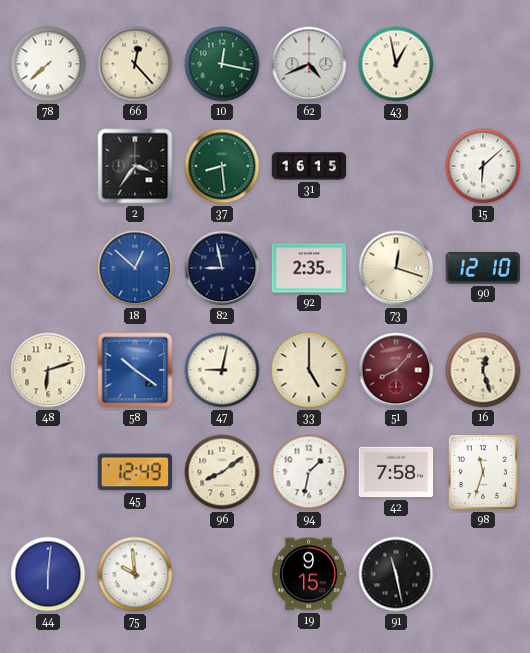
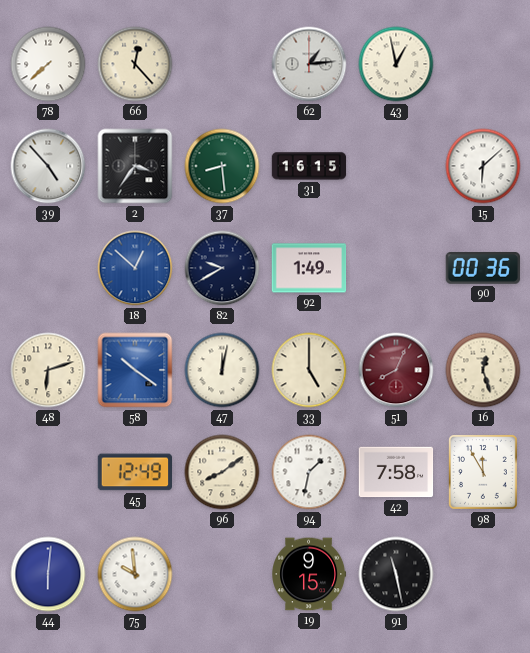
10: 12:17 -> none
62: 4:41 -> 1:14
39: none -> 4:53
82: 8:58 -> 9:40
92: 2:35 -> 1:49
73: 12:18 -> none
90: 12:10 -> 00:36
47: 9:02 -> 12:02
51: 8:07 -> 8:04
98: 11:33 -> 11:55
